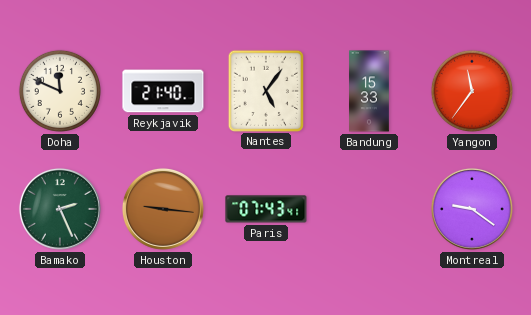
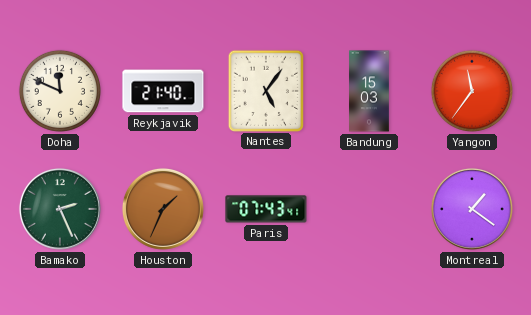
Bandung: 15:33 -> 15:03
Houston: 9:16 -> 1:34
Montreal: 9:21 -> 1:21
